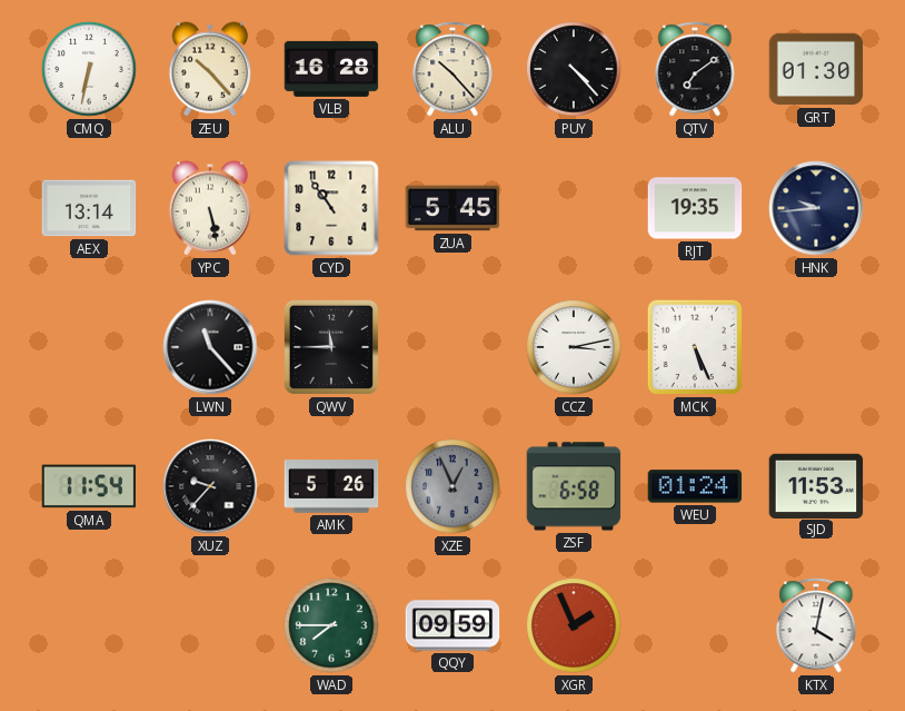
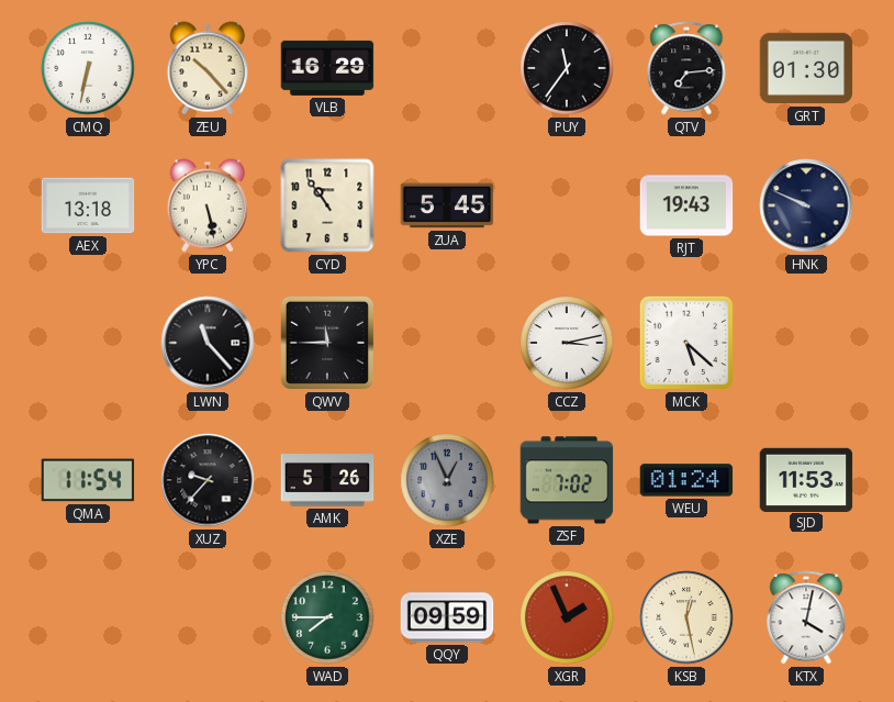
VLB: 16:28 -> 16:29
ALU: 10:23 -> none
PUY: 4:23 -> 11:36
QTV: 7:09 -> 7:14
AEX: 13:14 -> 13:18
RJT: 19:35 -> 19:43
HNK: 9:44 -> 9:49
MCK: 5:26 -> 5:22
ZSF: 6:58 -> 7:02
KSB: none -> 12:28
